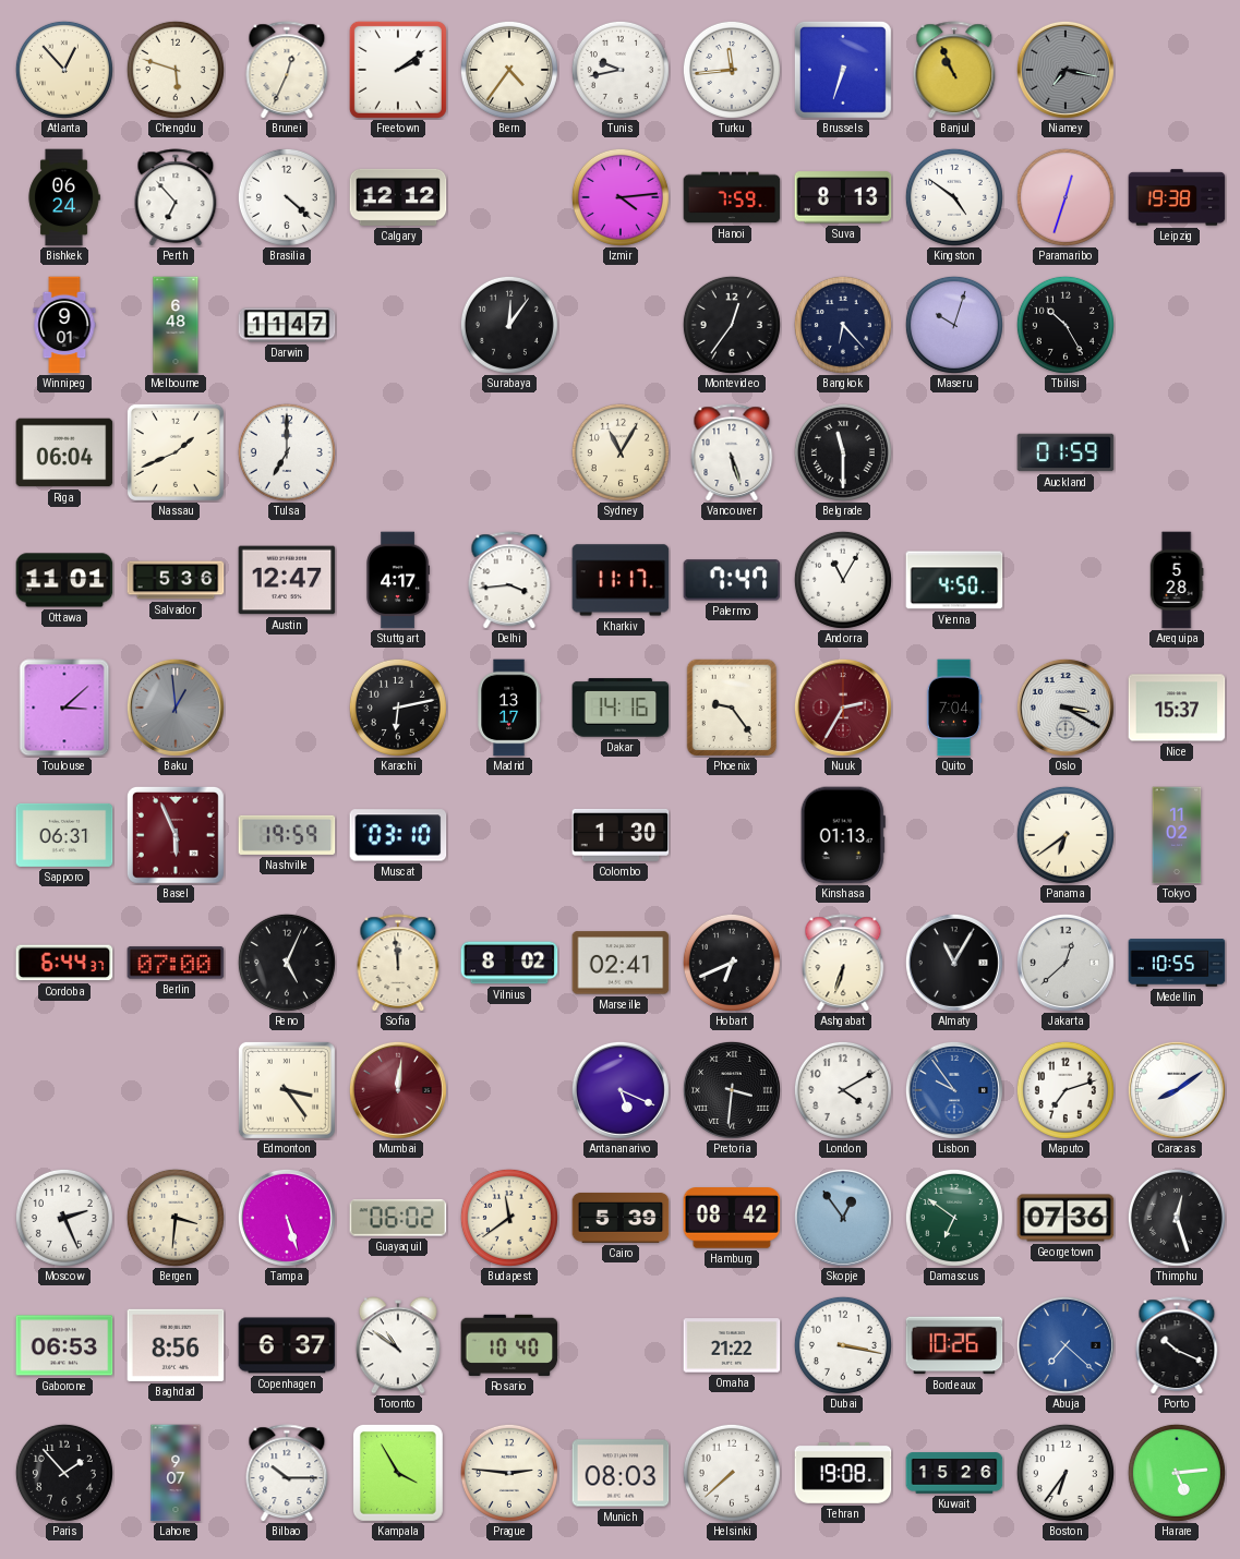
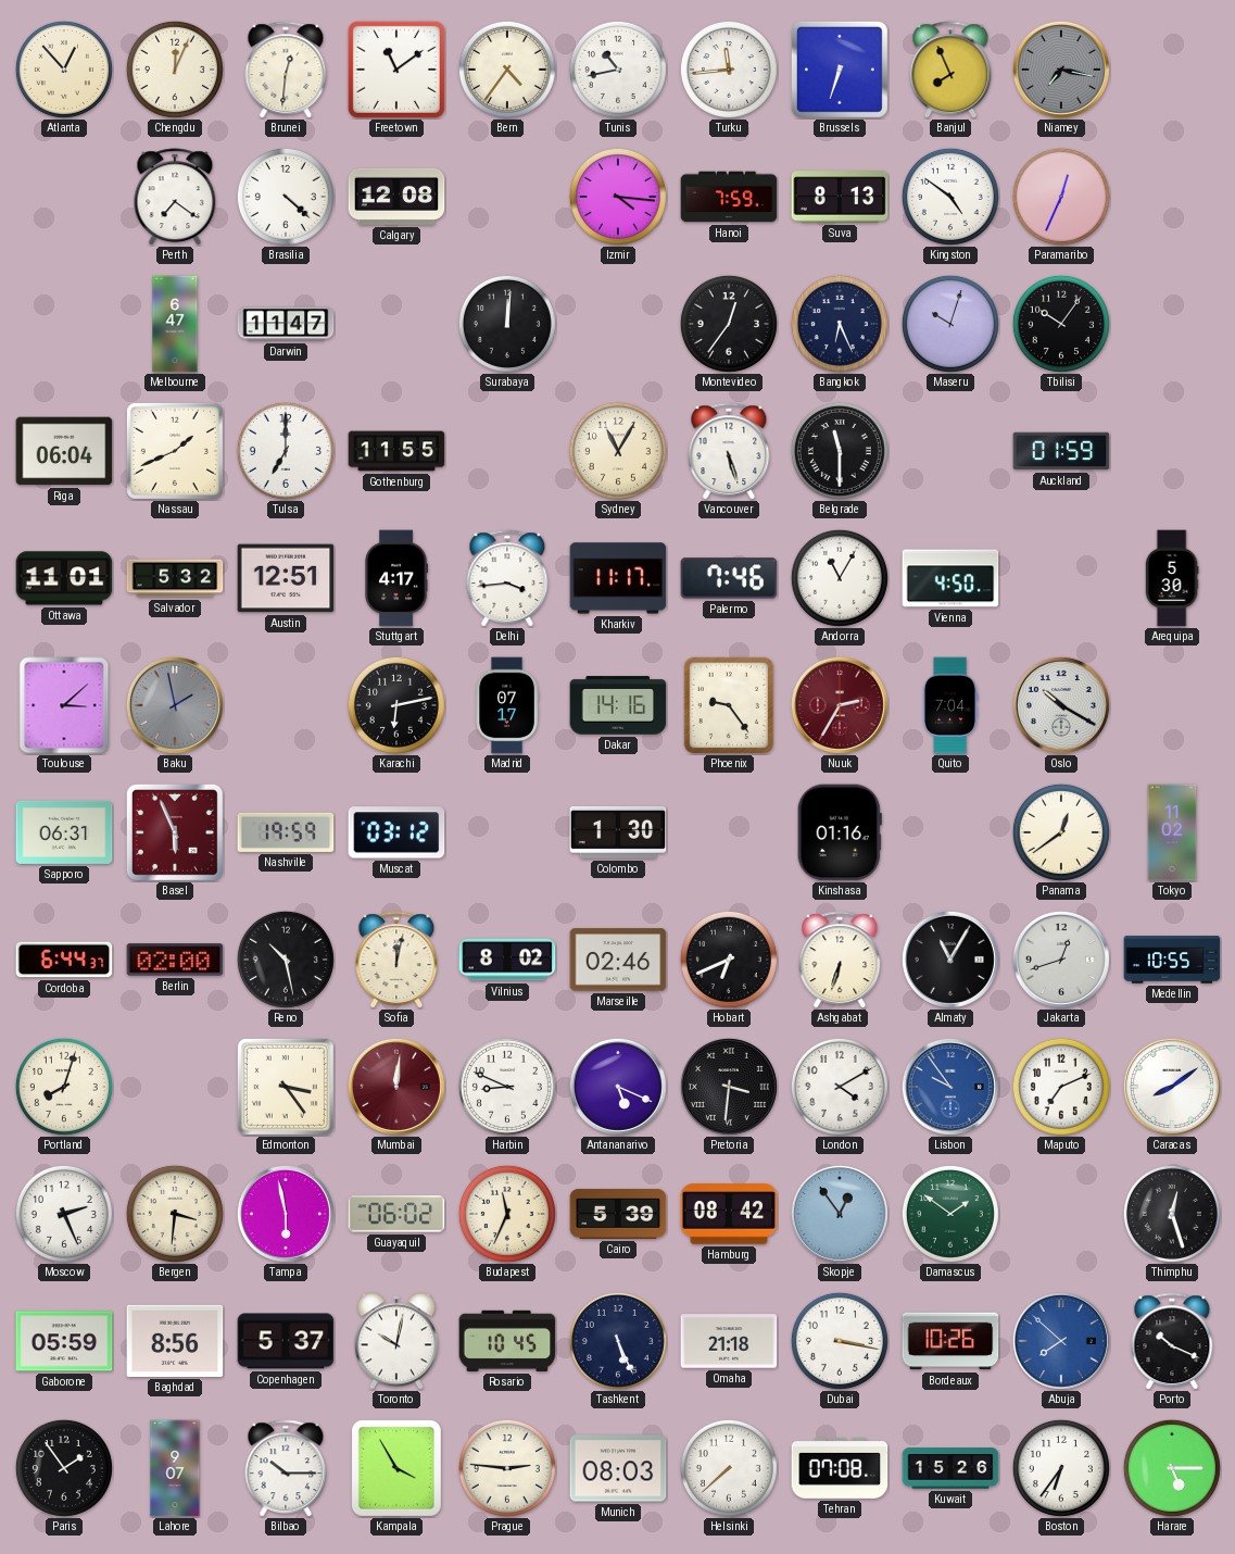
Chengdu: 5:48 -> 12:04
Brunei: 12:34 -> 12:31
Freetown: 2:09 -> 11:09
Tunis: 9:43 -> 10:43
Banjul: 10:56 -> 7:56
Bishkek: 06:24 -> none
Perth: 6:53 -> 7:21
Calgary: 12:12 -> 12:08
Izmir: 4:14 -> 4:16
Paramaribo: 12:33 -> 12:34
Leipzig: 19:38 -> none
Winnipeg: 9:01 -> none
Melbourne: 6:48 -> 6:47
Surabaya: 12:06 -> 12:01
Bangkok: 6:23 -> 6:26
Tbilisi: 10:25 -> 10:06
Gothenburg: none -> 11:55
Salvador: 5:36 -> 5:32
Austin: 12:47 -> 12:51
Palermo: 7:47 -> 7:46
Arequipa: 5:28 -> 5:30
Baku: 12:59 -> 1:58
Madrid: 13:17 -> 07:17
Oslo: 3:20 -> 10:20
Nice: 15:37 -> none
Muscat: 03:10 -> 03:12
Kinshasa: 01:13 -> 01:16
Panama: 6:39 -> 12:39
Berlin: 07:00 -> 02:00
Reno: 5:04 -> 10:28
Sofia: 11:59 -> 12:02
Marseille: 02:41 -> 02:46
Jakarta: 12:38 -> 12:42
Portland: none -> 8:03
Harbin: none -> 8:49
Maputo: 7:12 -> 7:11
Tampa: 5:27 -> 5:58
Budapest: 11:39 -> 11:34
Damascus: 6:51 -> 1:51
Georgetown: 07:36 -> none
Gaborone: 06:53 -> 05:59
Copenhagen: 6:37 -> 5:37
Toronto: 10:51 -> 10:02
Rosario: 10:40 -> 10:45
Tashkent: none -> 5:26
Omaha: 21:22 -> 21:18
Abuja: 7:22 -> 7:52
Paris: 1:53 -> 1:54
Tehran: 19:08 -> 07:08
Harare: 5:14 -> 5:15
